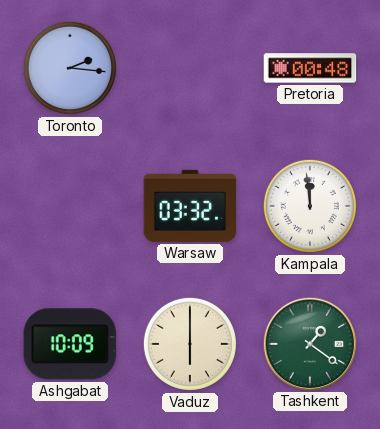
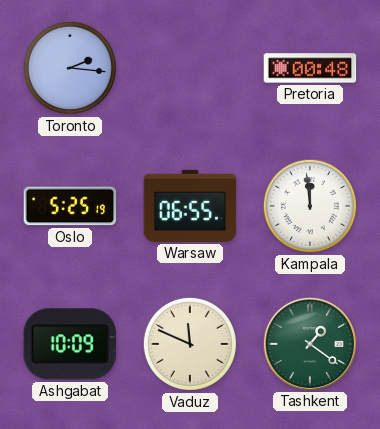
Oslo: none -> 5:25
Warsaw: 03:32 -> 06:55
Vaduz: 6:00 -> 11:49
